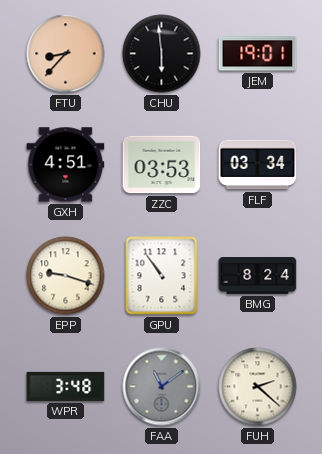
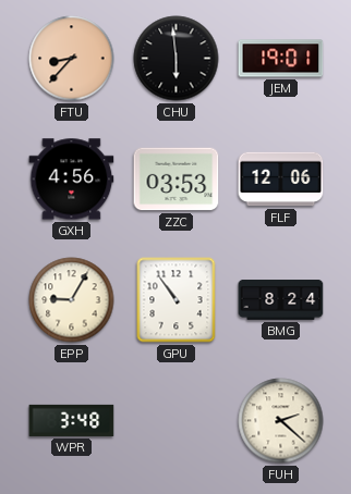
GXH: 4:51 -> 4:56
FLF: 03:34 -> 12:06
EPP: 9:18 -> 9:05
FAA: 11:09 -> none
